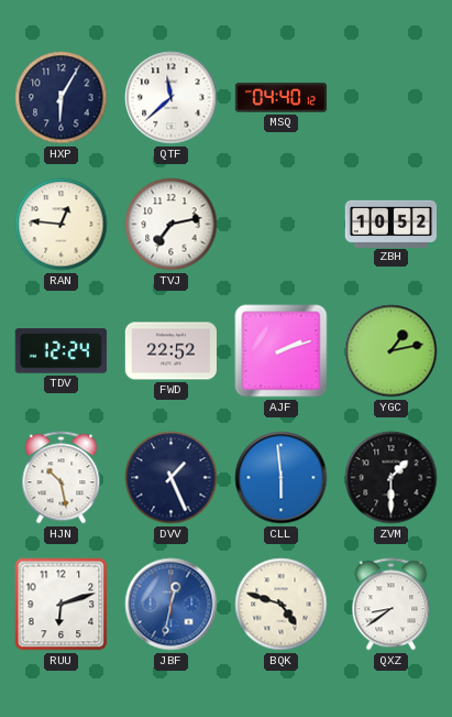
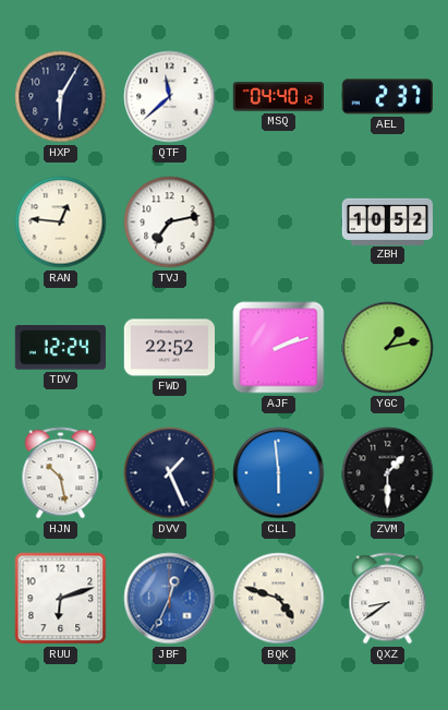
AEL: none -> 2:37
JBF: 12:32 -> 12:34
